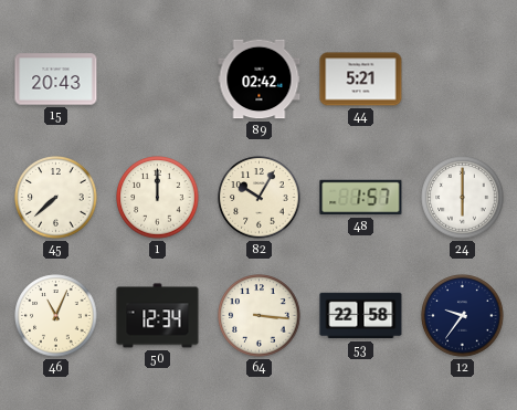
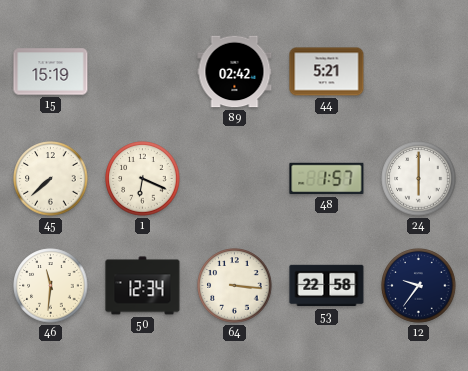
15: 20:43 -> 15:19
1: 12:00 -> 6:19
82: 10:05 -> none
46: 11:04 -> 11:31
